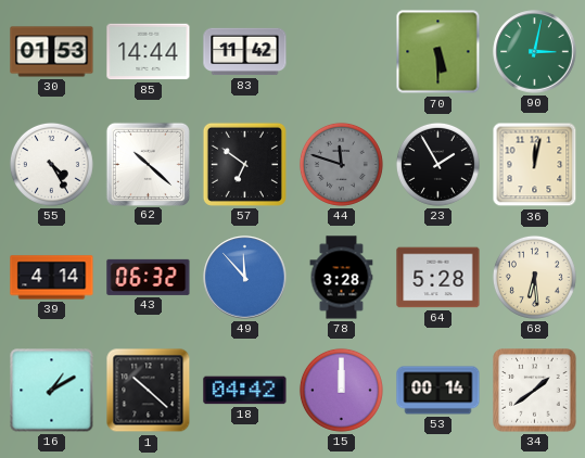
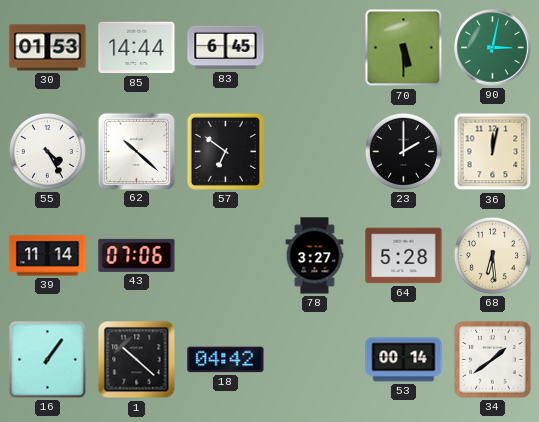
83: 11:42 -> 6:45
44: 11:48 -> none
23: 1:55 -> 2:00
39: 4:14 -> 11:14
43: 06:32 -> 07:06
49: 11:53 -> none
78: 3:28 -> 3:27
16: 1:10 -> 1:06
15: 12:00 -> none
